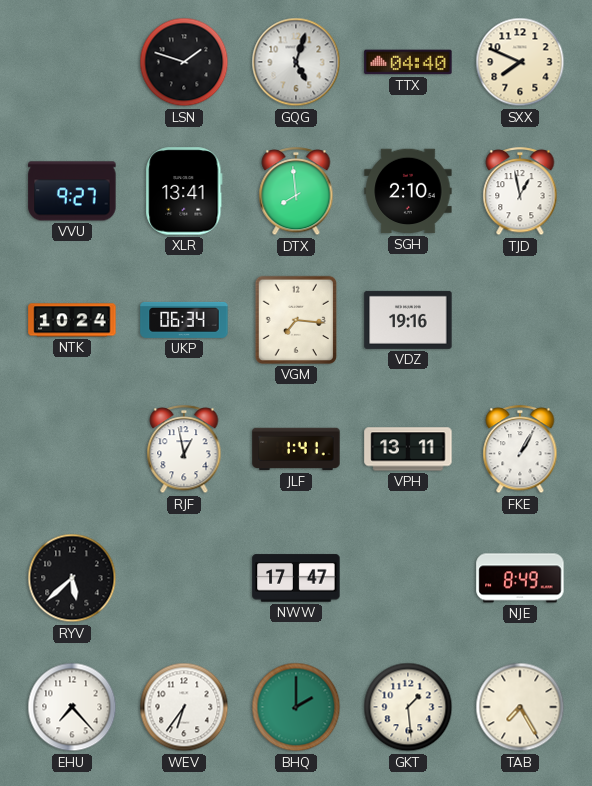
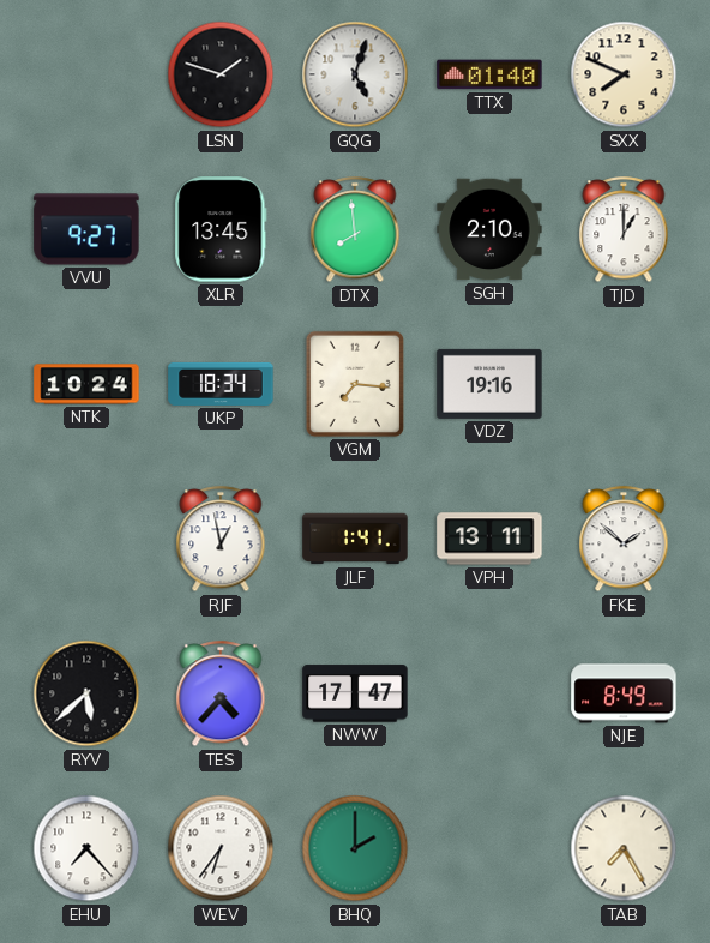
TTX: 04:40 -> 01:40
XLR: 13:41 -> 13:45
TJD: 12:58 -> 1:00
UKP: 06:34 -> 18:34
FKE: 1:05 -> 1:52
TES: none -> 4:37
GKT: 1:29 -> none
